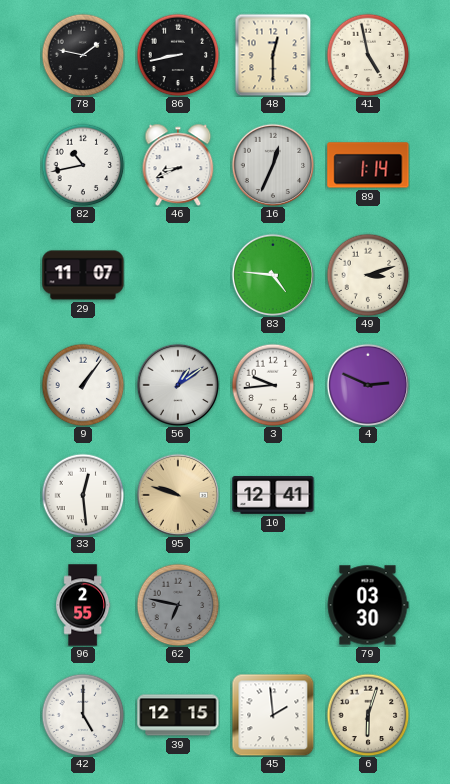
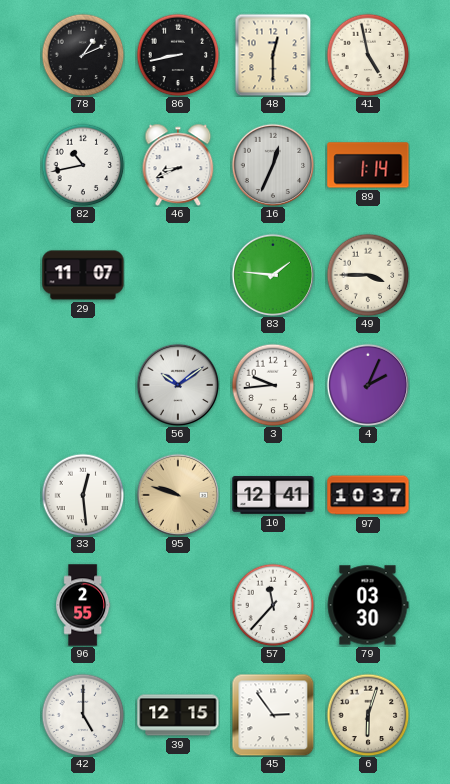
78: 1:47 -> 1:11
83: 4:46 -> 1:46
49: 3:12 -> 3:45
9: 1:06 -> none
56: 1:09 -> 10:09
4: 2:49 -> 2:04
97: none -> 10:37
62: 6:47 -> none
57: none -> 11:37
45: 1:59 -> 2:54
